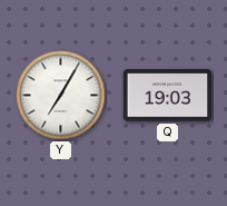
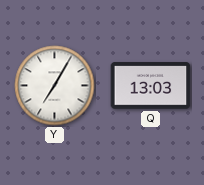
Q: 19:03 -> 13:03
